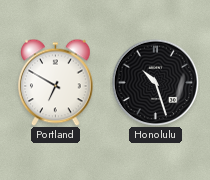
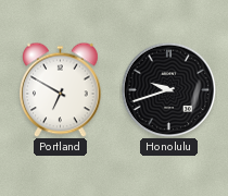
Honolulu: 10:27 -> 9:42
